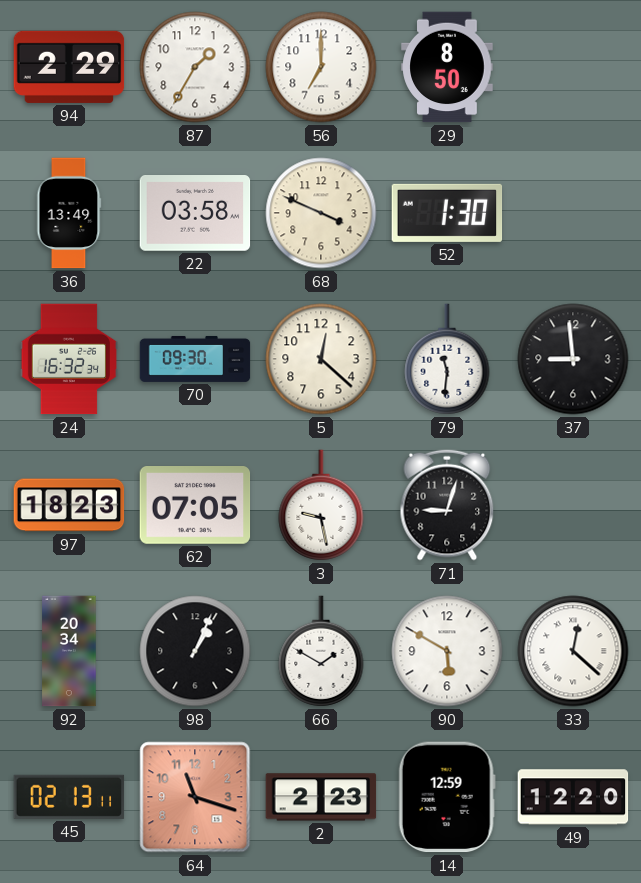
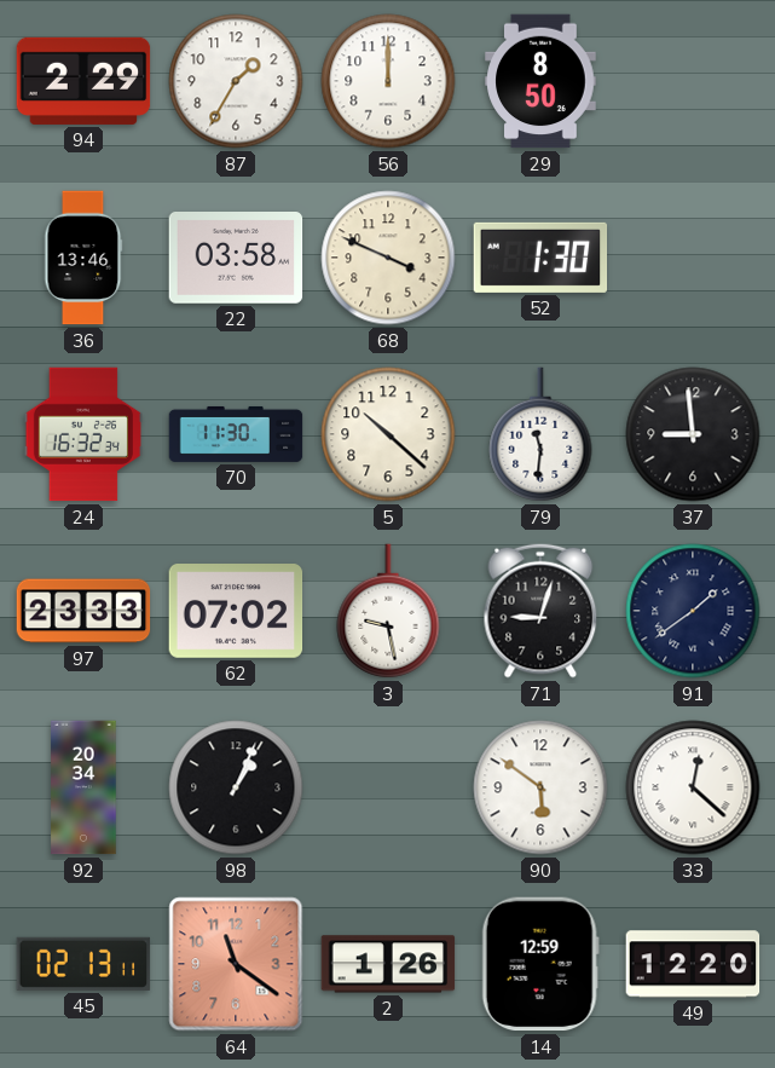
56: 7:00 -> 12:00
36: 13:49 -> 13:46
70: 09:30 -> 11:30
5: 12:22 -> 10:22
97: 18:23 -> 23:33
62: 07:05 -> 07:02
91: none -> 1:39
66: 1:50 -> none
90: 5:50 -> 5:51
64: 11:18 -> 11:21
2: 2:23 -> 1:26
